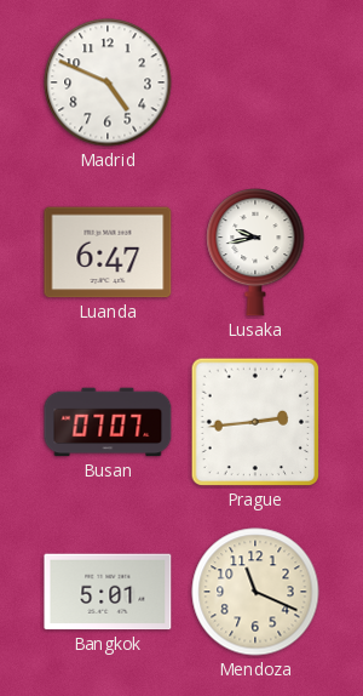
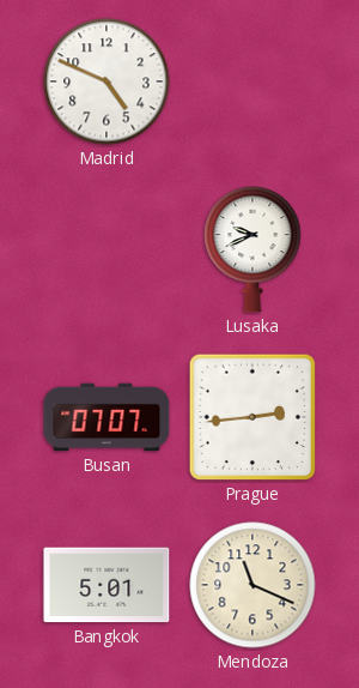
Luanda: 6:47 -> none
Lusaka: 9:43 -> 9:41
